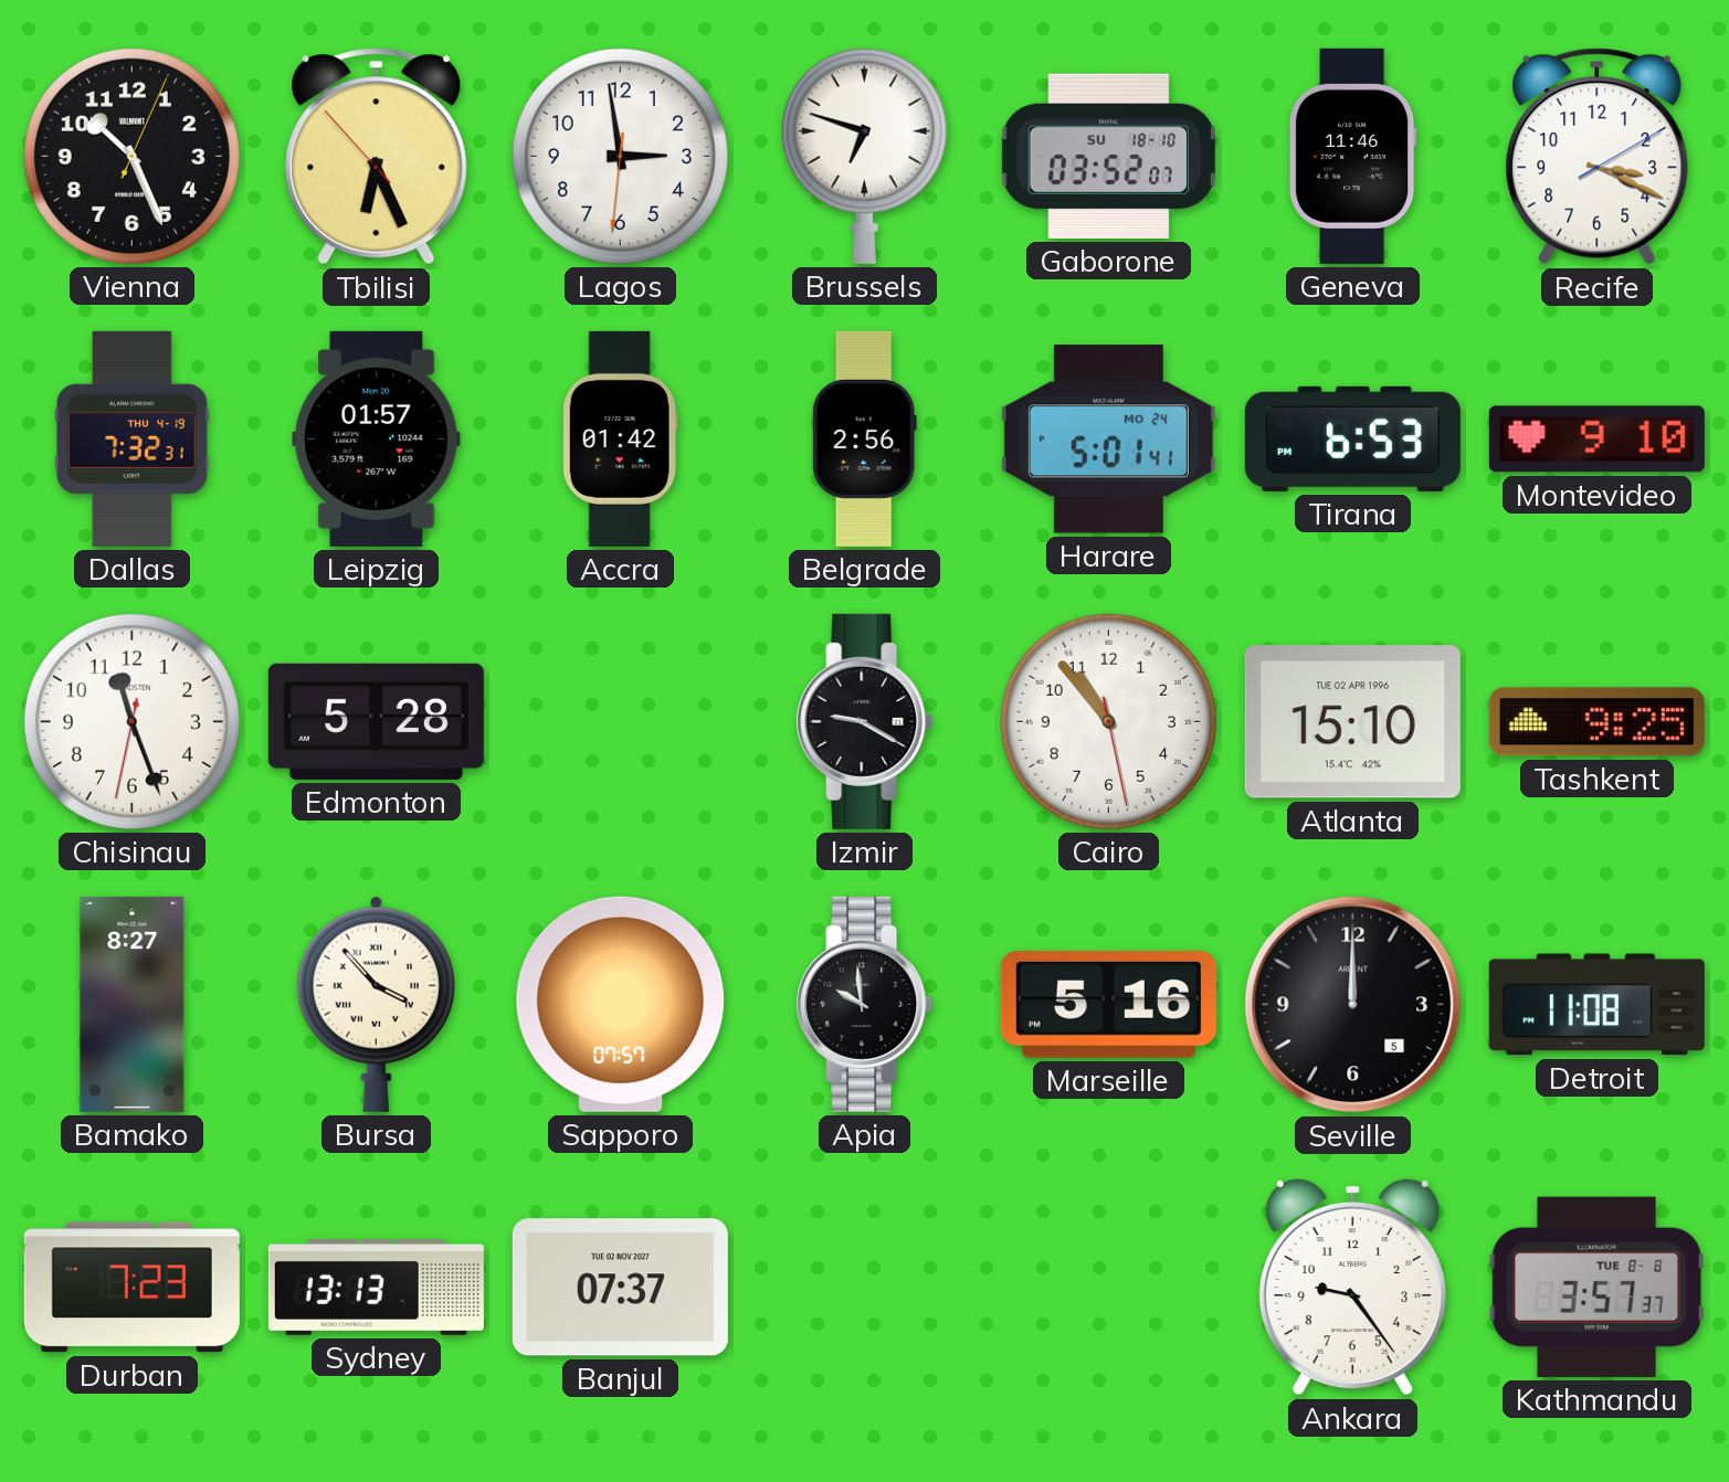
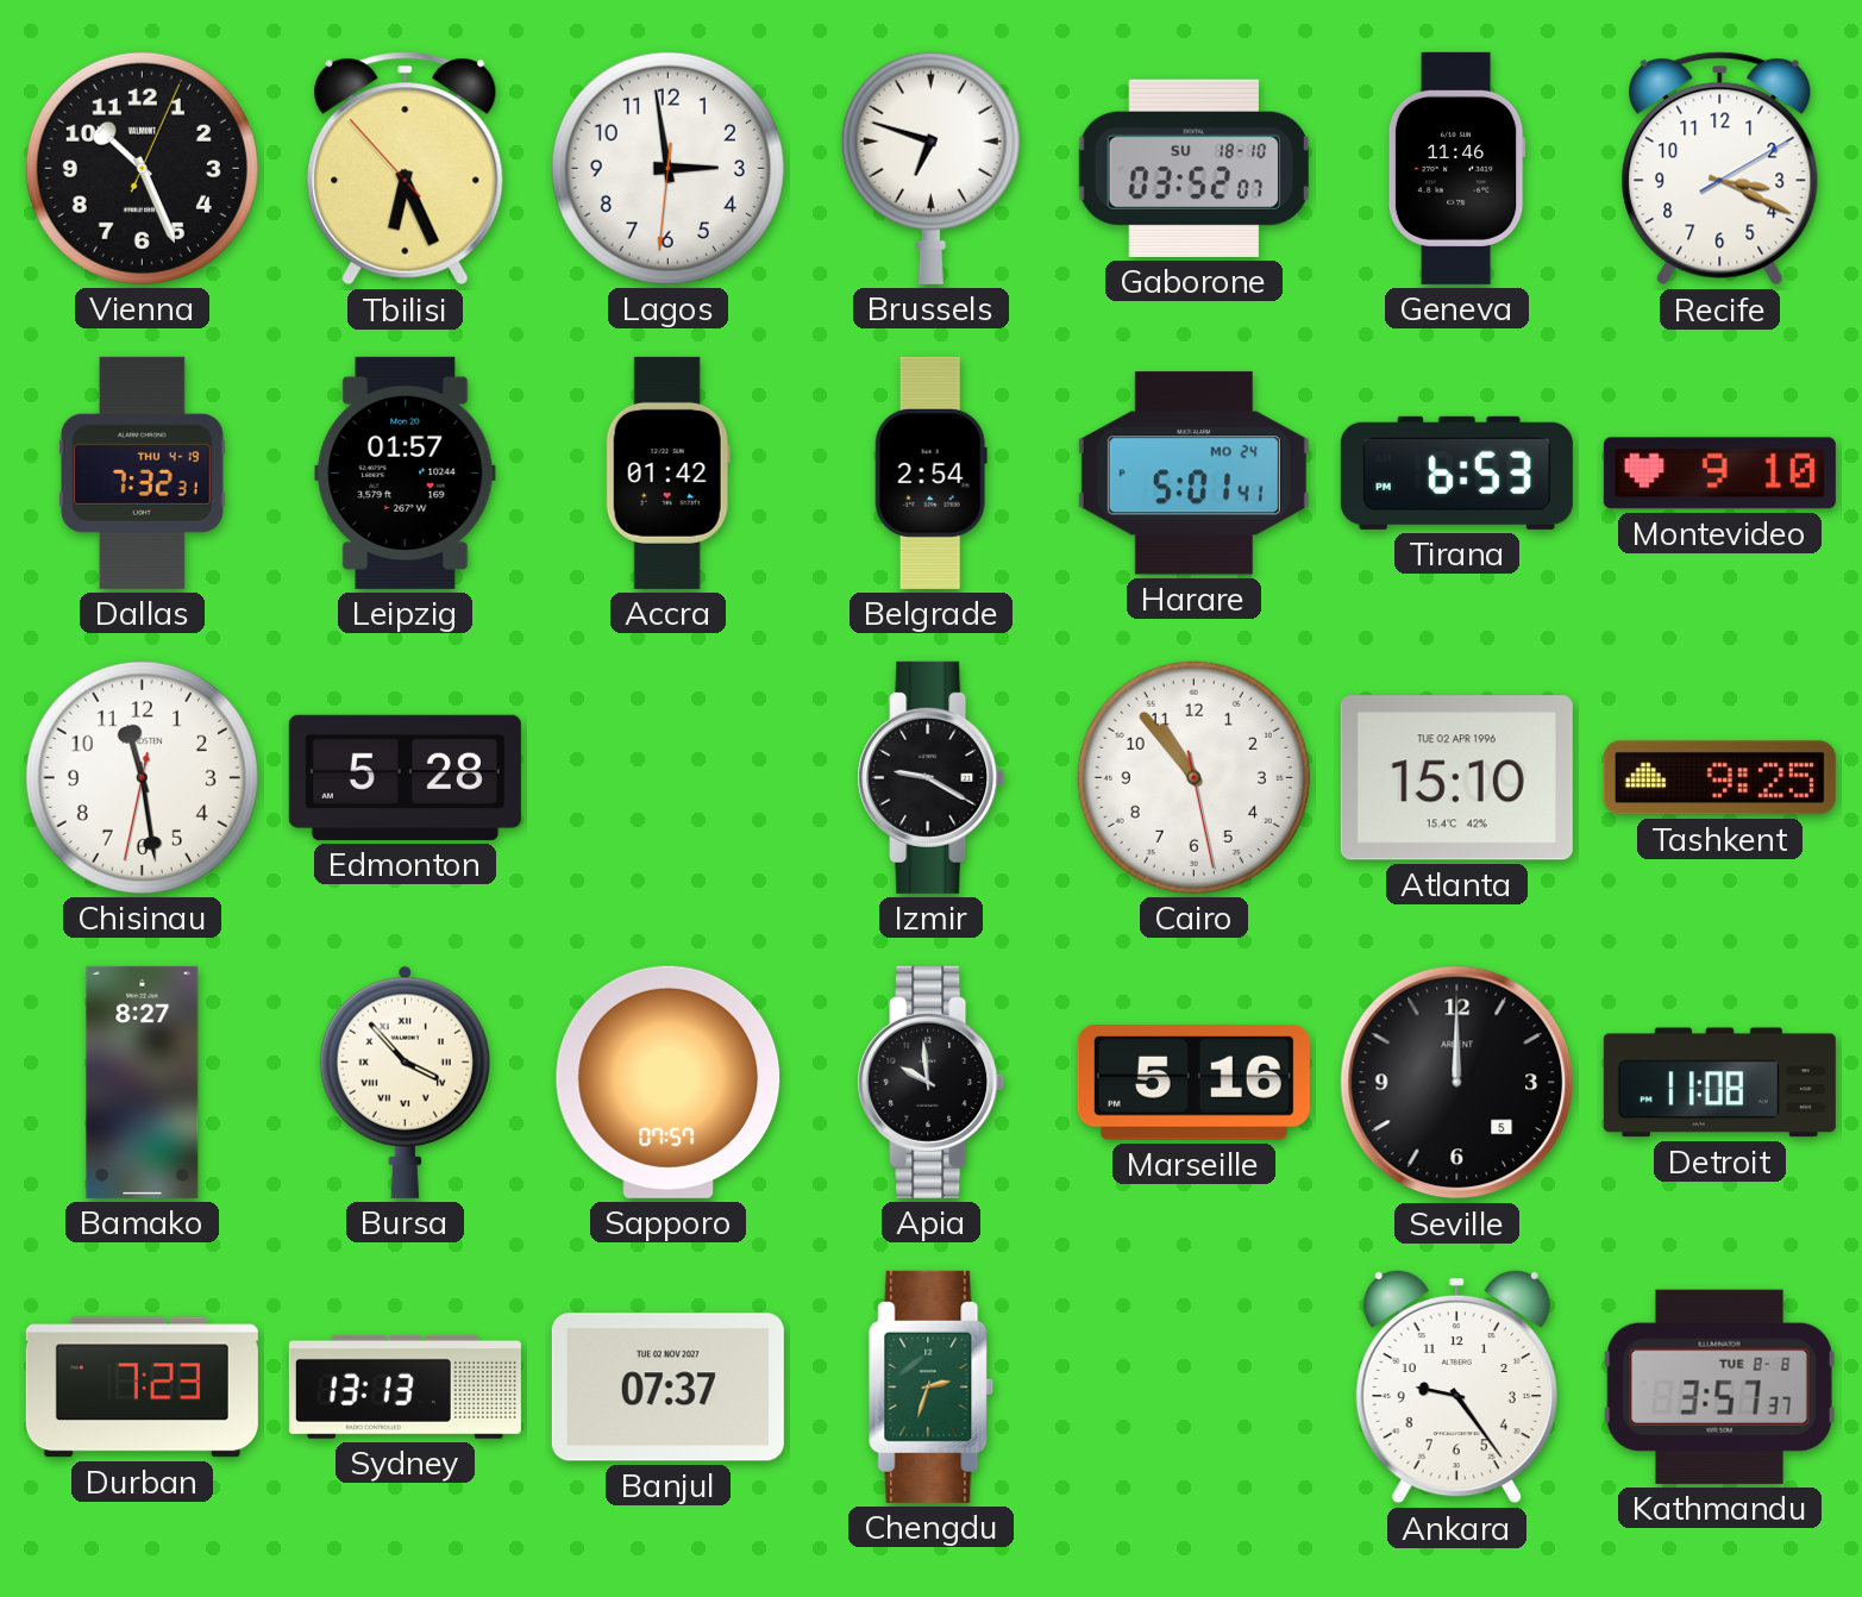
Belgrade: 2:56 -> 2:54
Chisinau: 11:26 -> 11:28
Chengdu: none -> 2:33
